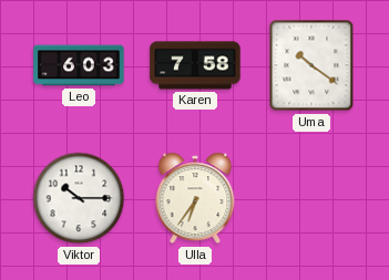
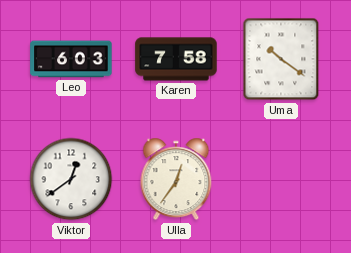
Viktor: 10:15 -> 12:39
Ulla: 6:36 -> 12:36
